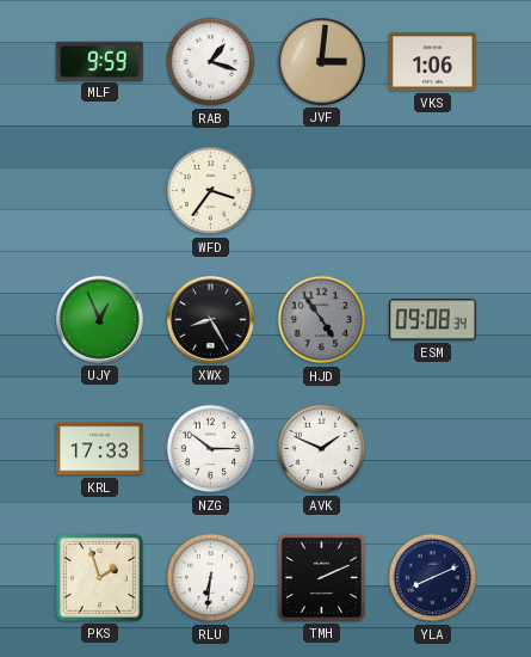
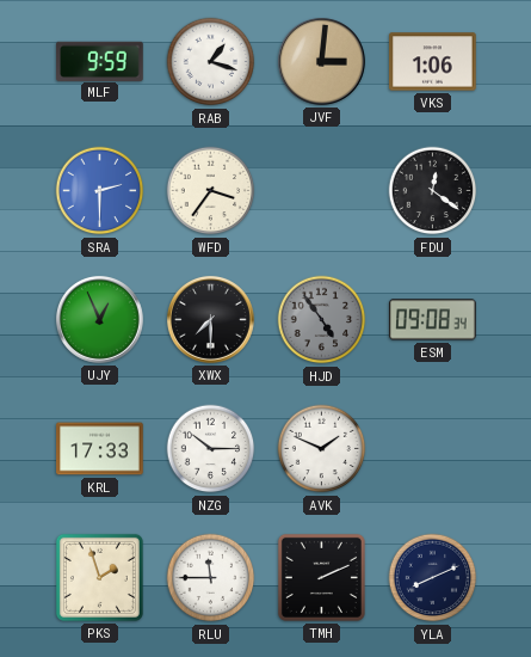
SRA: none -> 2:30
FDU: none -> 12:21
XWX: 8:25 -> 7:30
RLU: 6:31 -> 11:45
